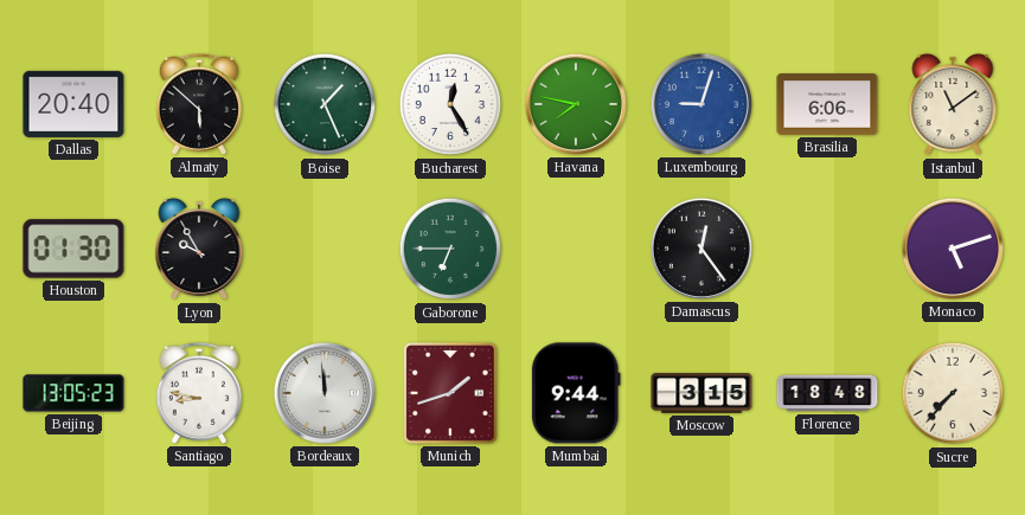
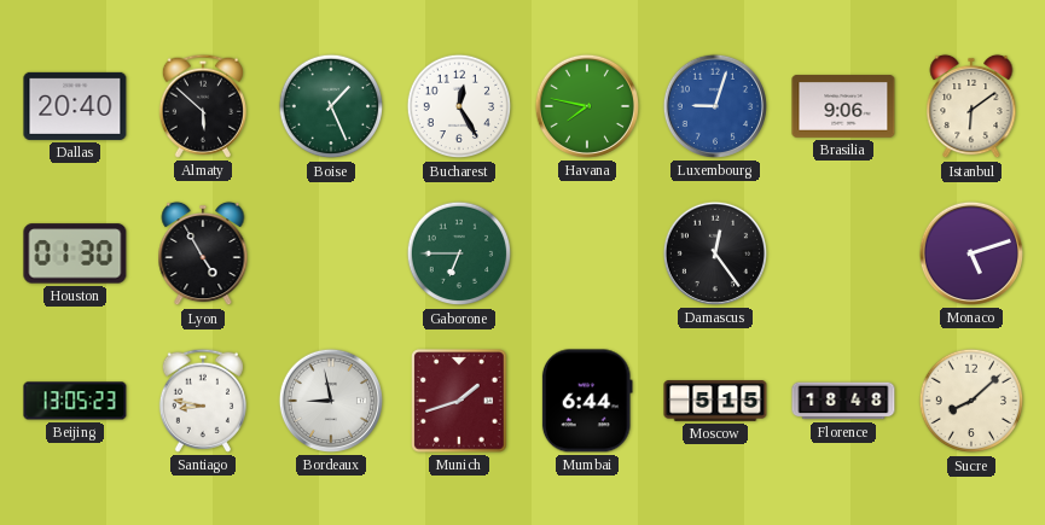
Brasilia: 6:06 -> 9:06
Istanbul: 11:09 -> 6:09
Lyon: 9:55 -> 4:55
Bordeaux: 11:59 -> 8:58
Mumbai: 9:44 -> 6:44
Moscow: 3:15 -> 5:15
Sucre: 7:37 -> 8:08
